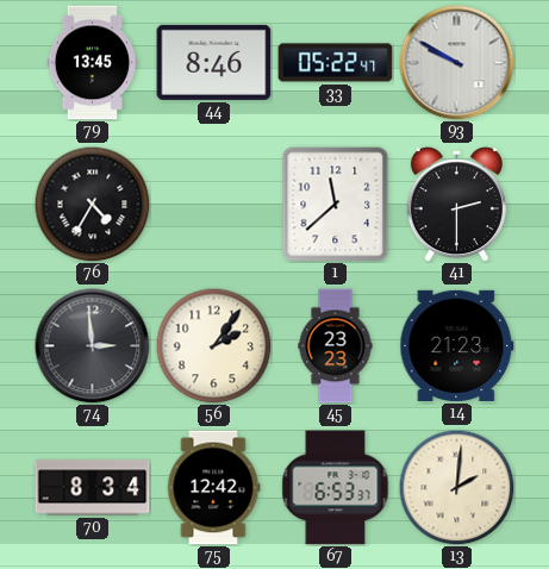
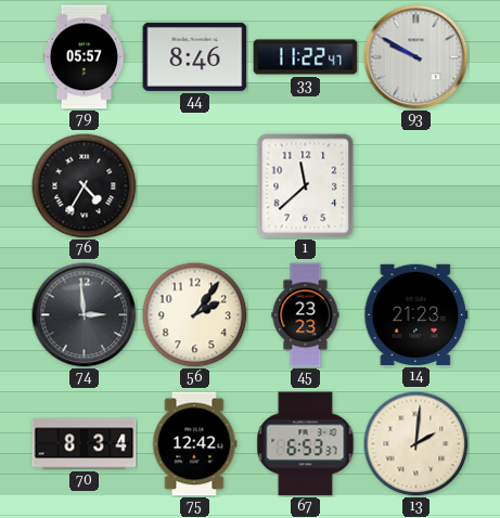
79: 13:45 -> 05:57
33: 05:22 -> 11:22
41: 2:30 -> none
